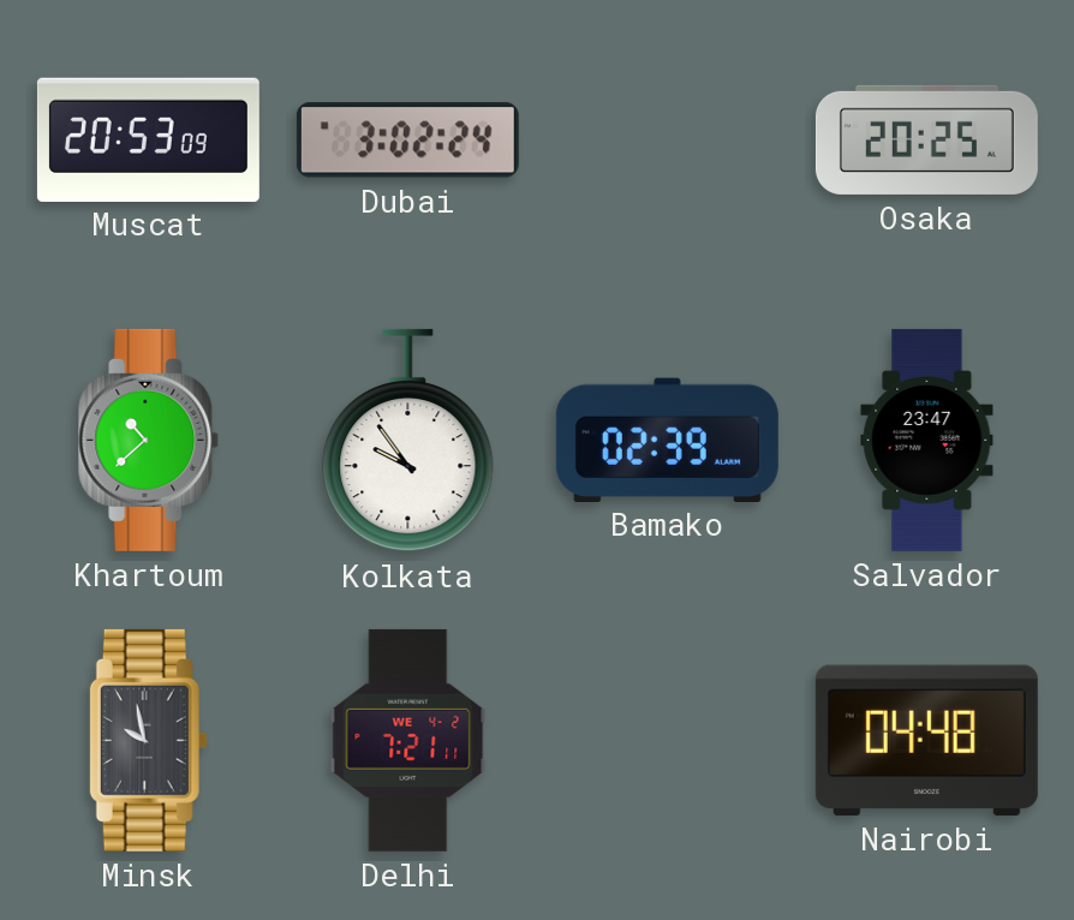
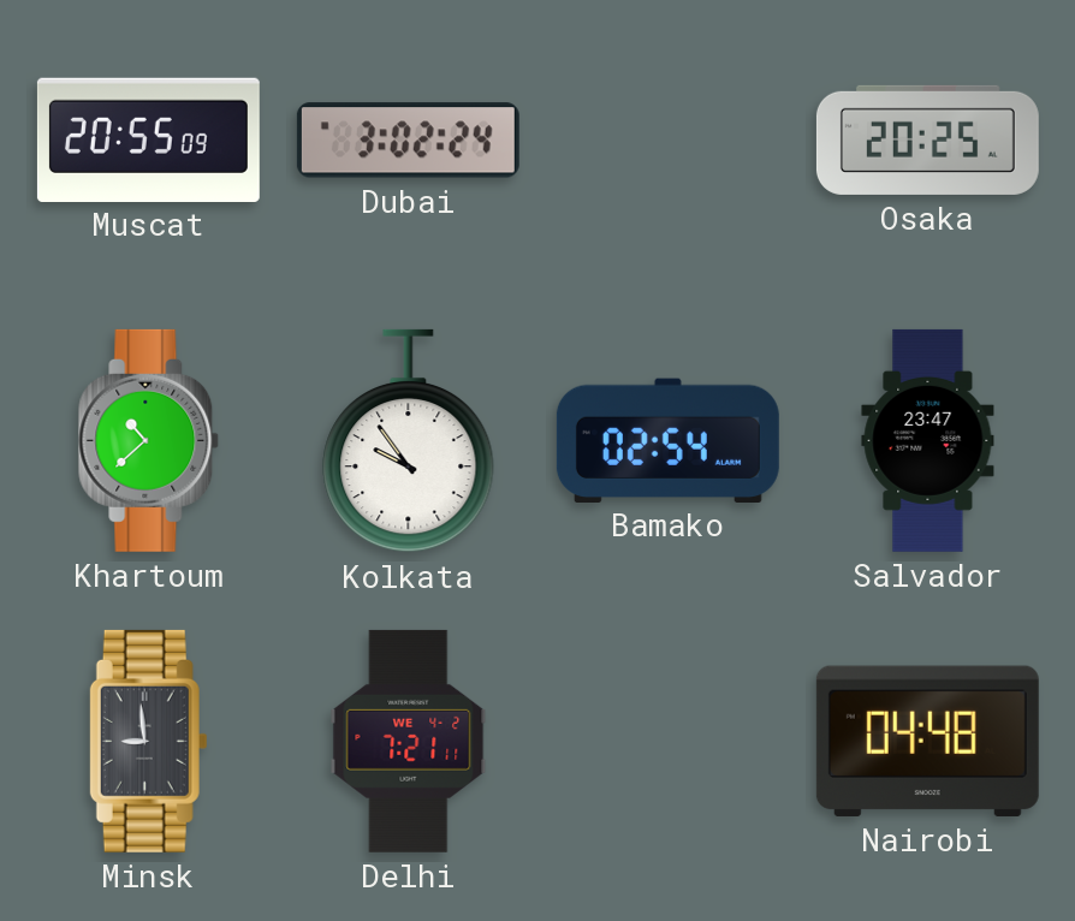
Muscat: 20:53 -> 20:55
Bamako: 02:39 -> 02:54
Minsk: 9:58 -> 8:59
